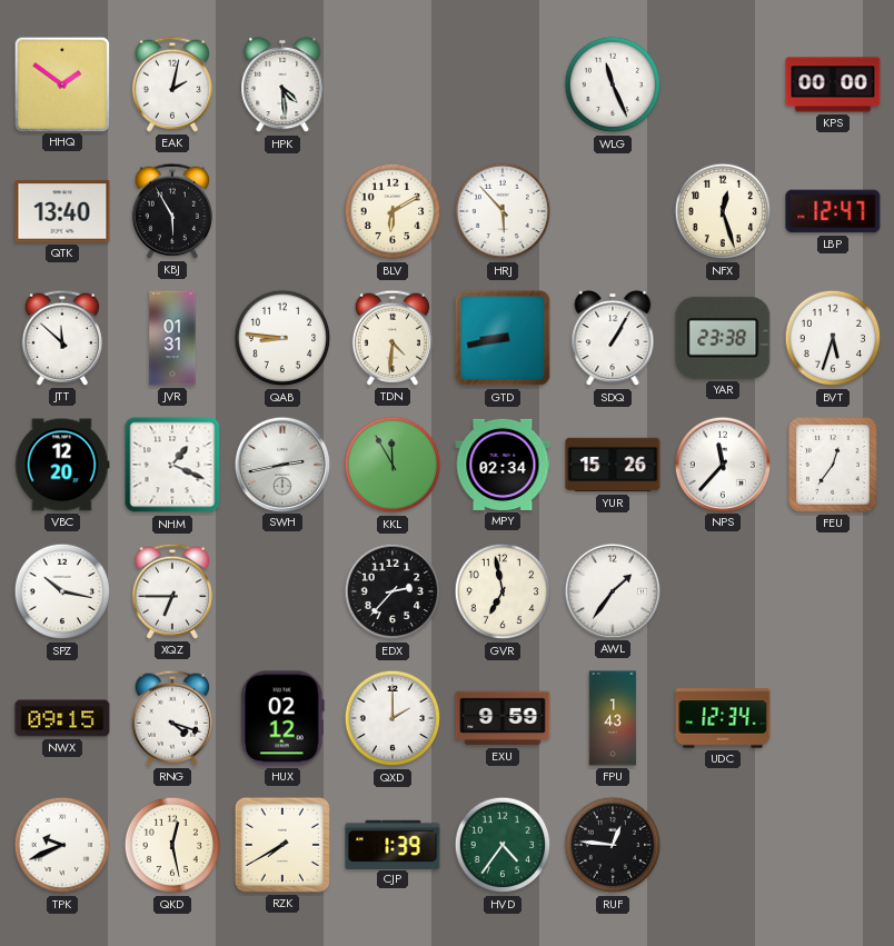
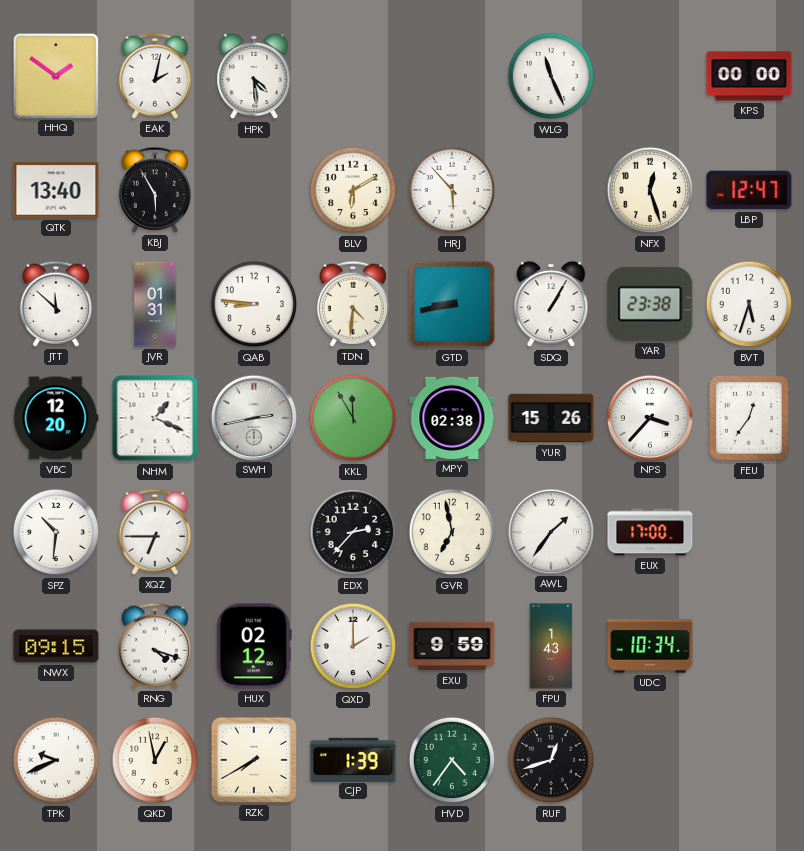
MPY: 02:34 -> 02:38
NPS: 11:37 -> 3:37
SPZ: 10:17 -> 10:31
EUX: none -> 17:00
UDC: 12:34 -> 10:34
QKD: 12:28 -> 12:58
RUF: 12:46 -> 12:42
